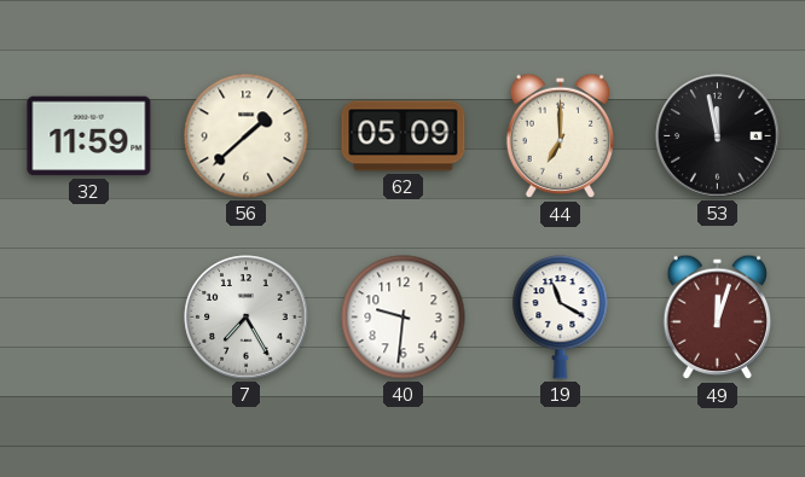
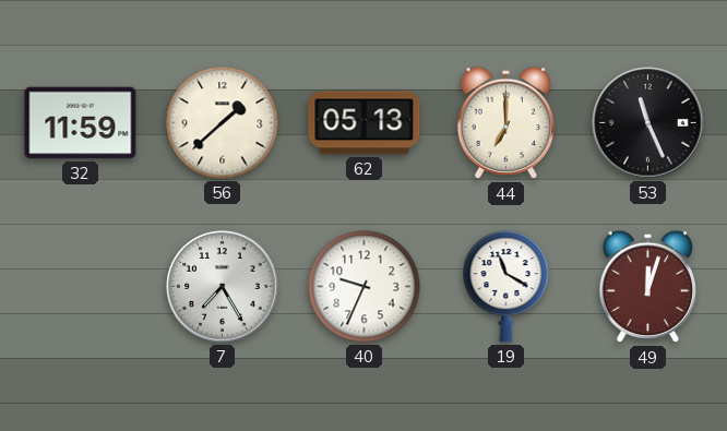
62: 05:09 -> 05:13
53: 11:58 -> 11:26
40: 9:31 -> 9:34
